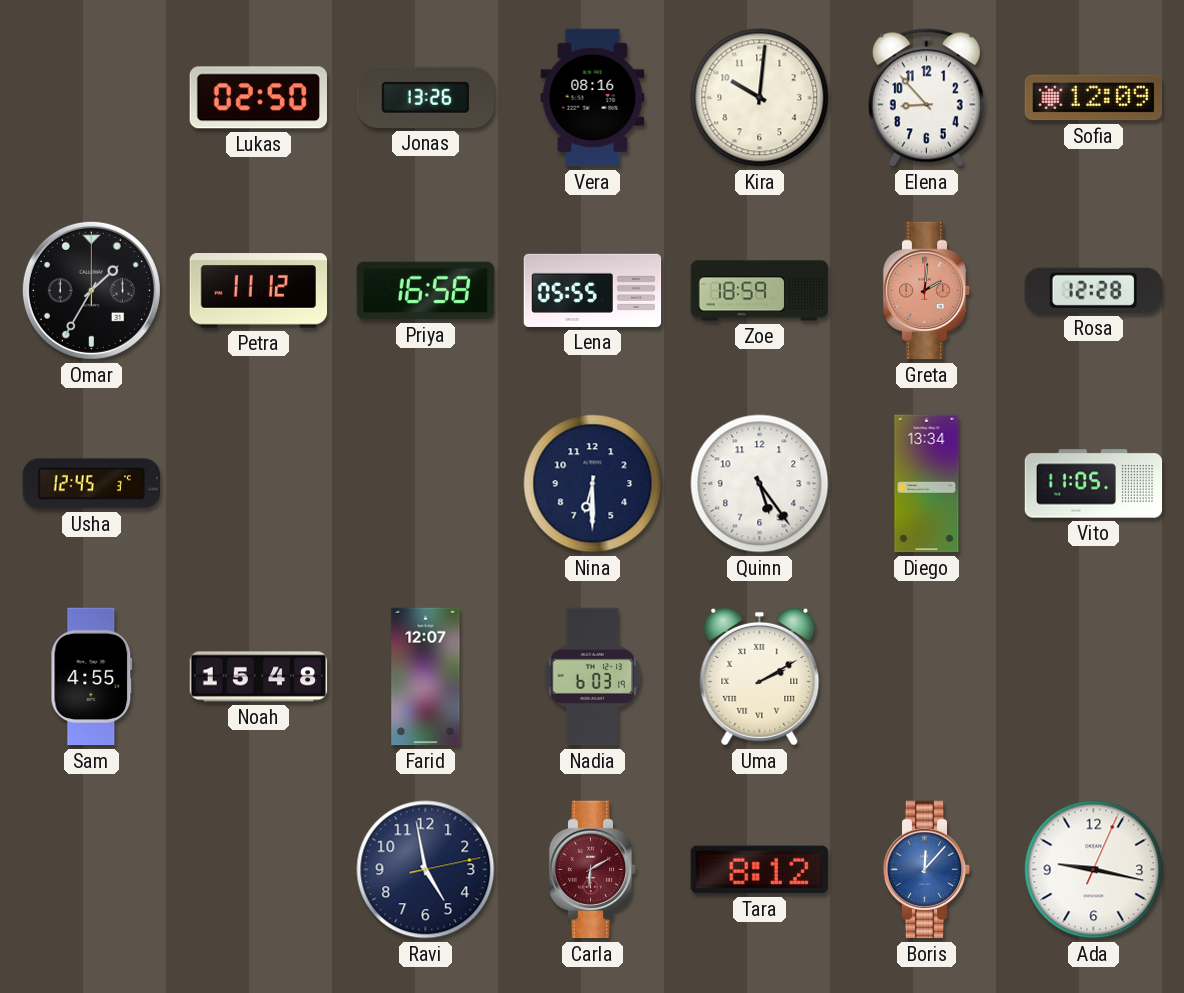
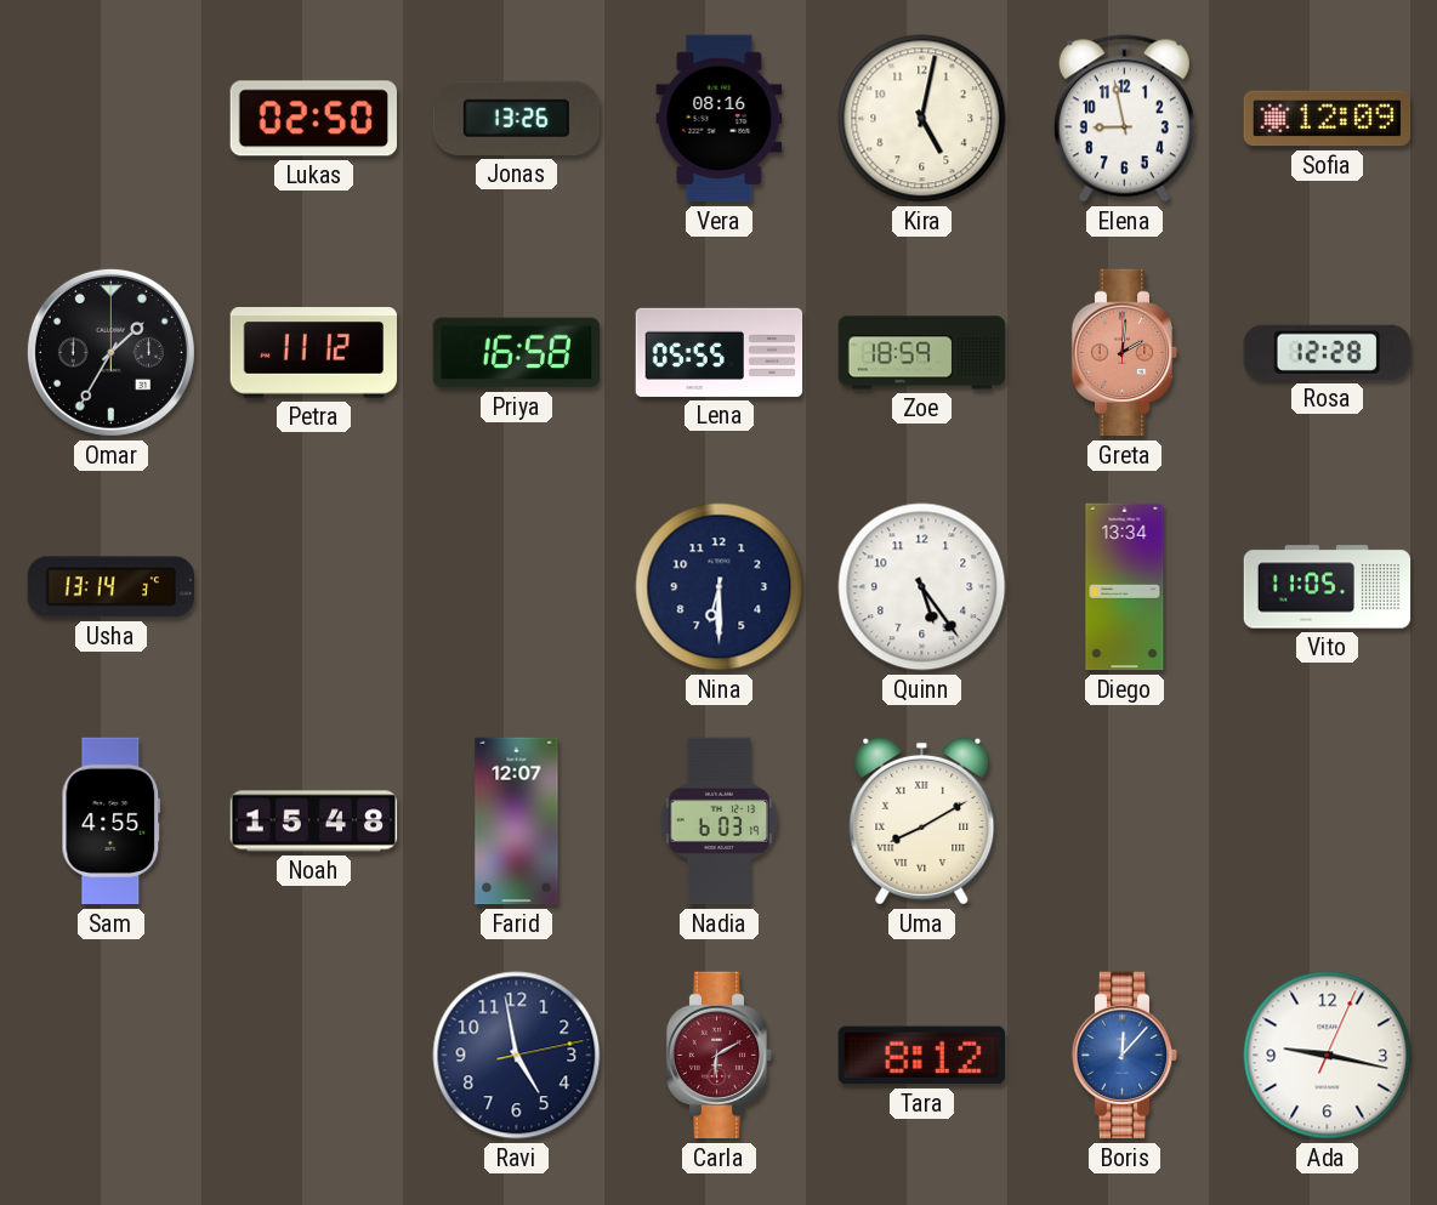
Kira: 10:01 -> 5:02
Elena: 8:53 -> 8:58
Usha: 12:45 -> 13:14
Uma: 2:10 -> 8:10
